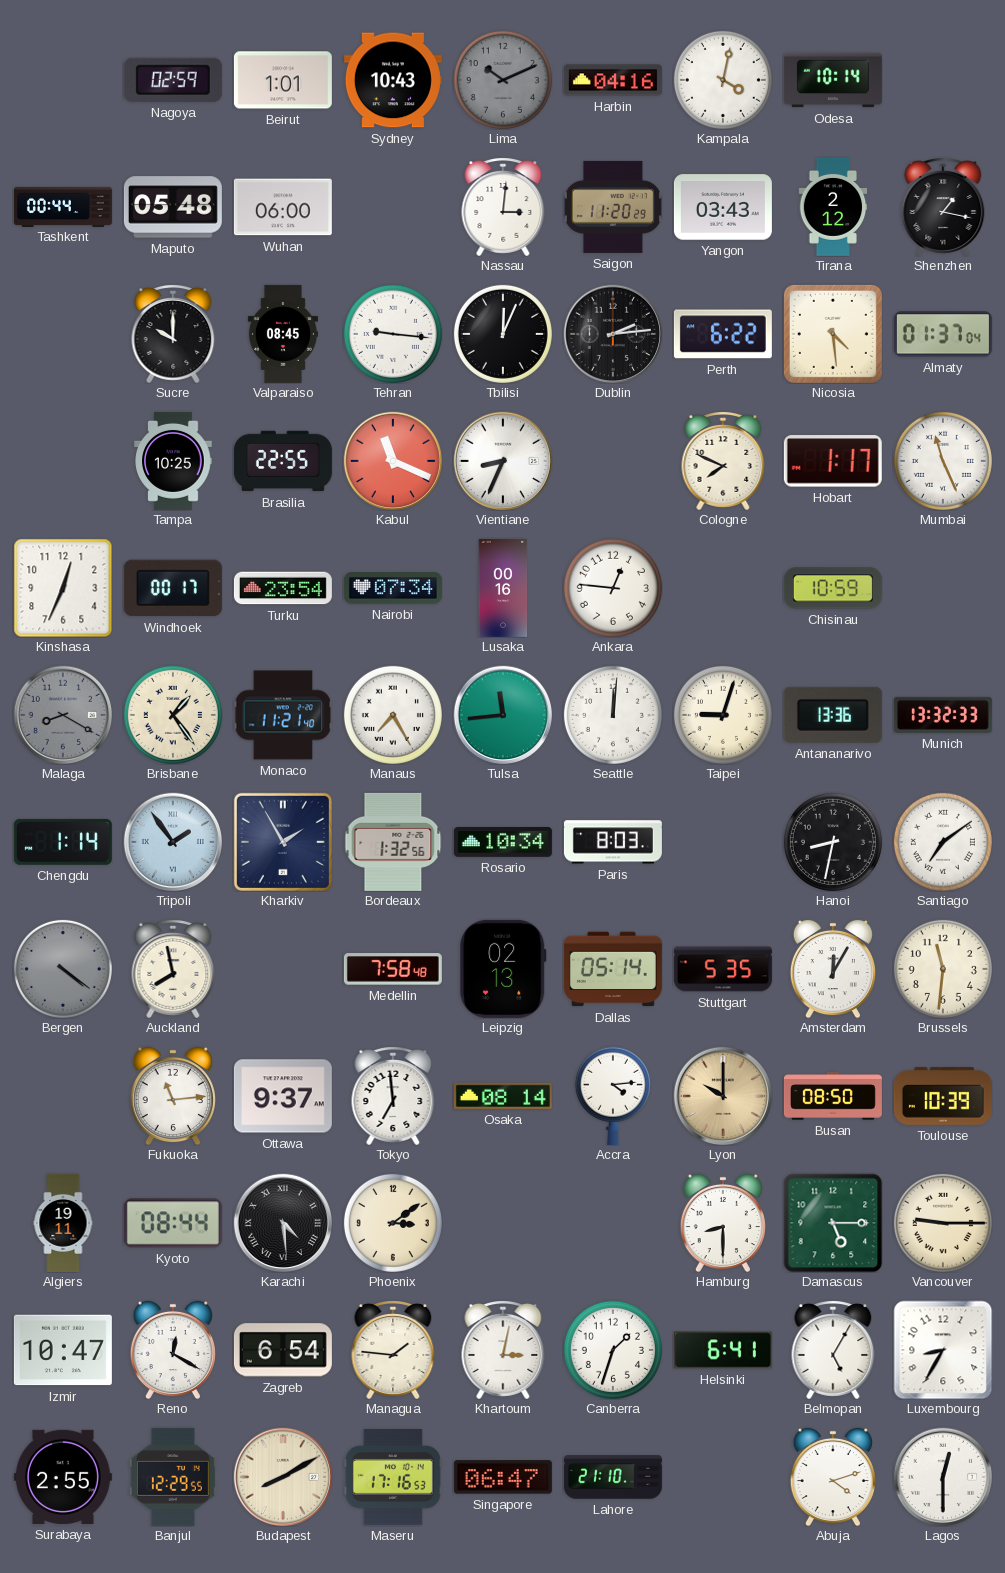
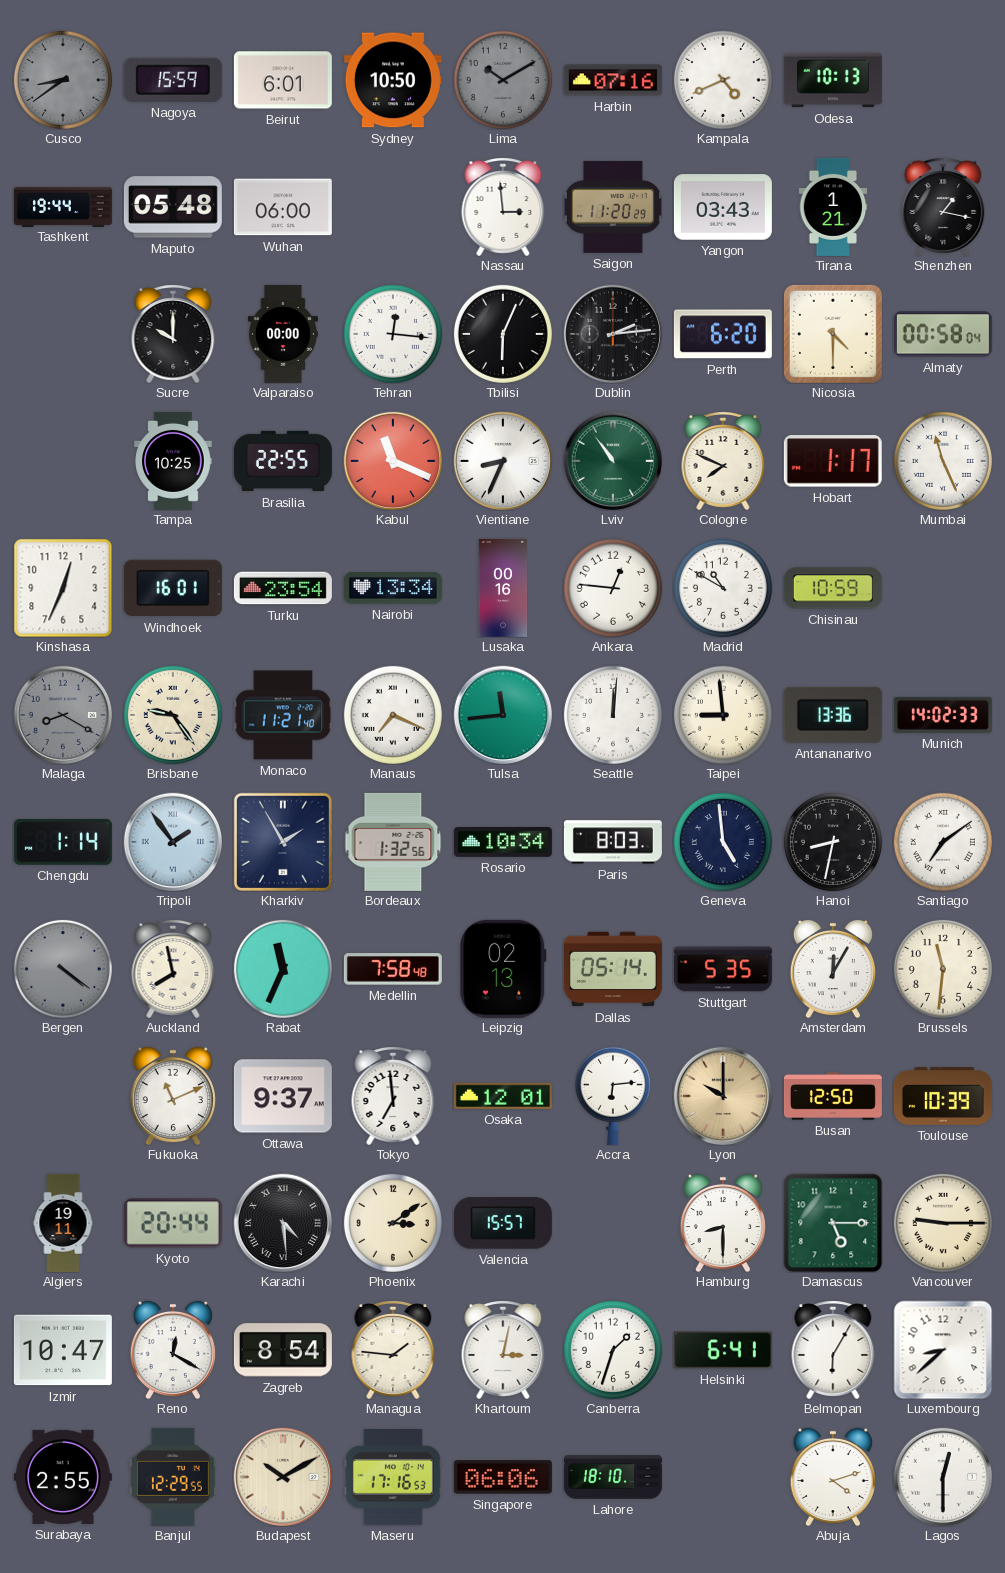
Cusco: none -> 8:39
Nagoya: 02:59 -> 15:59
Beirut: 1:01 -> 6:01
Sydney: 10:43 -> 10:50
Lima: 10:11 -> 10:10
Harbin: 04:16 -> 07:16
Kampala: 4:02 -> 4:41
Odesa: 10:14 -> 10:13
Tashkent: 00:44 -> 19:44
Nassau: 3:01 -> 2:59
Tirana: 2:12 -> 1:21
Valparaiso: 08:45 -> 00:00
Tehran: 9:16 -> 12:16
Tbilisi: 12:04 -> 6:04
Perth: 6:22 -> 6:20
Nicosia: 4:29 -> 4:30
Almaty: 01:37 -> 00:58
Lviv: none -> 10:54
Windhoek: 00:17 -> 16:01
Nairobi: 07:34 -> 13:34
Madrid: none -> 10:50
Brisbane: 1:24 -> 9:24
Manaus: 7:25 -> 7:19
Taipei: 9:03 -> 8:59
Munich: 13:32 -> 14:02
Geneva: none -> 4:59
Rabat: none -> 11:34
Fukuoka: 11:14 -> 11:11
Osaka: 08:14 -> 12:01
Accra: 4:14 -> 6:14
Busan: 08:50 -> 12:50
Kyoto: 08:44 -> 20:44
Valencia: none -> 15:57
Zagreb: 6:54 -> 8:54
Belmopan: 5:05 -> 6:05
Luxembourg: 8:35 -> 8:38
Budapest: 8:10 -> 10:10
Singapore: 06:47 -> 06:06
Lahore: 21:10 -> 18:10
